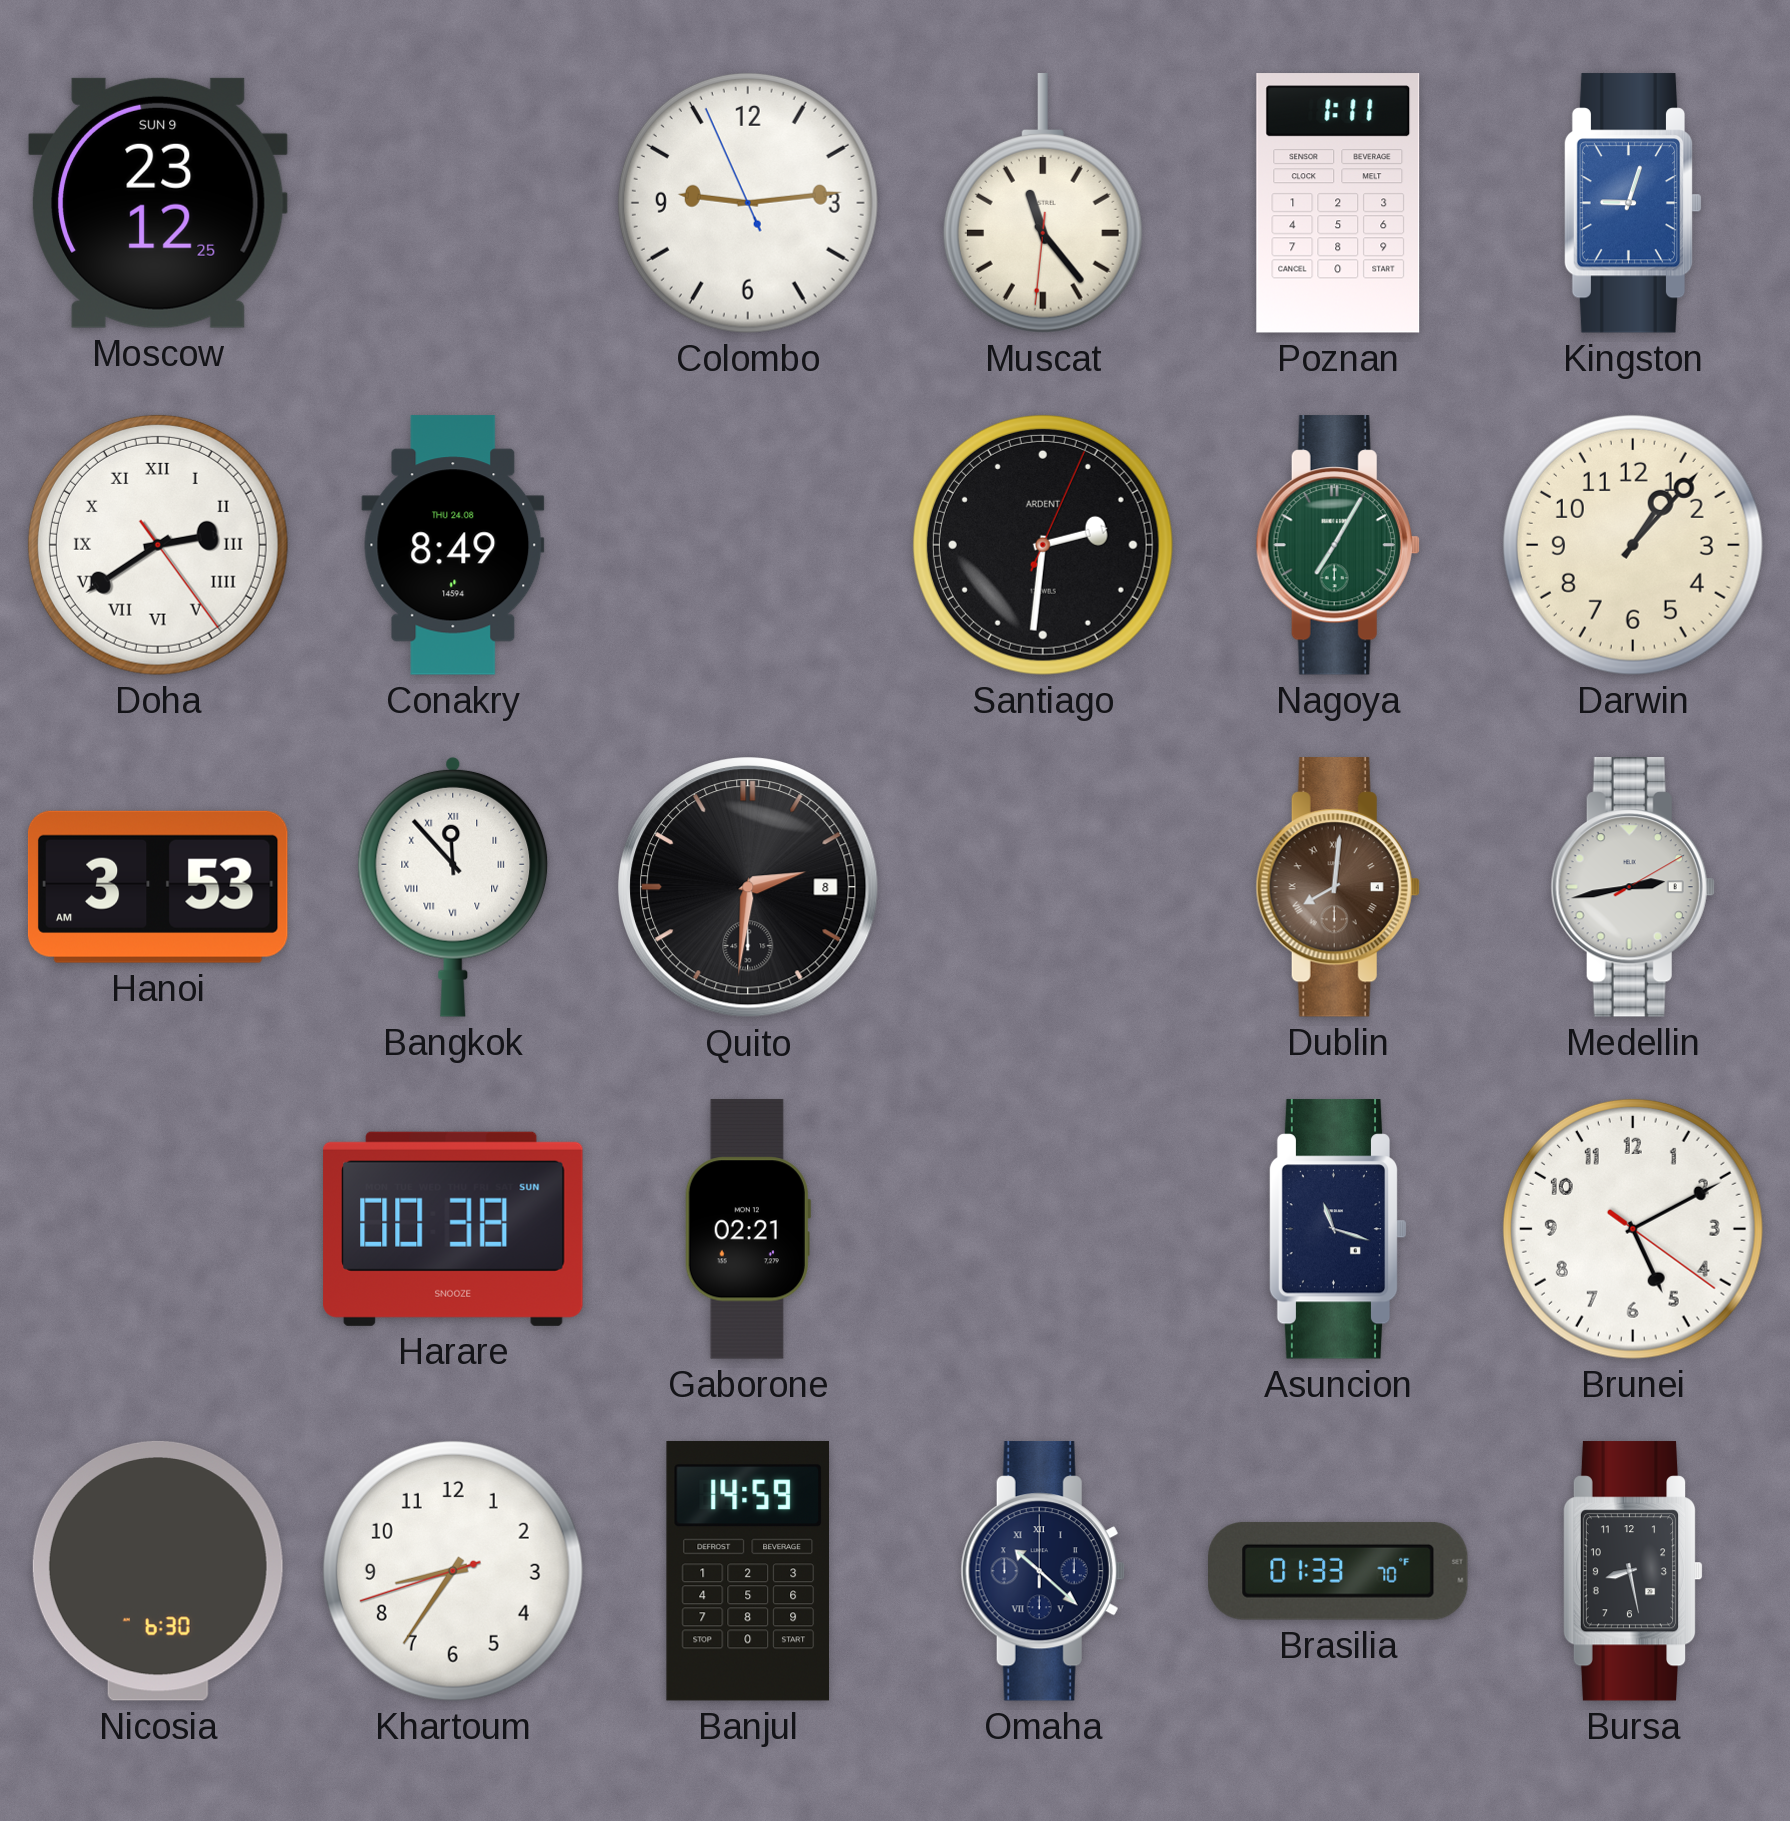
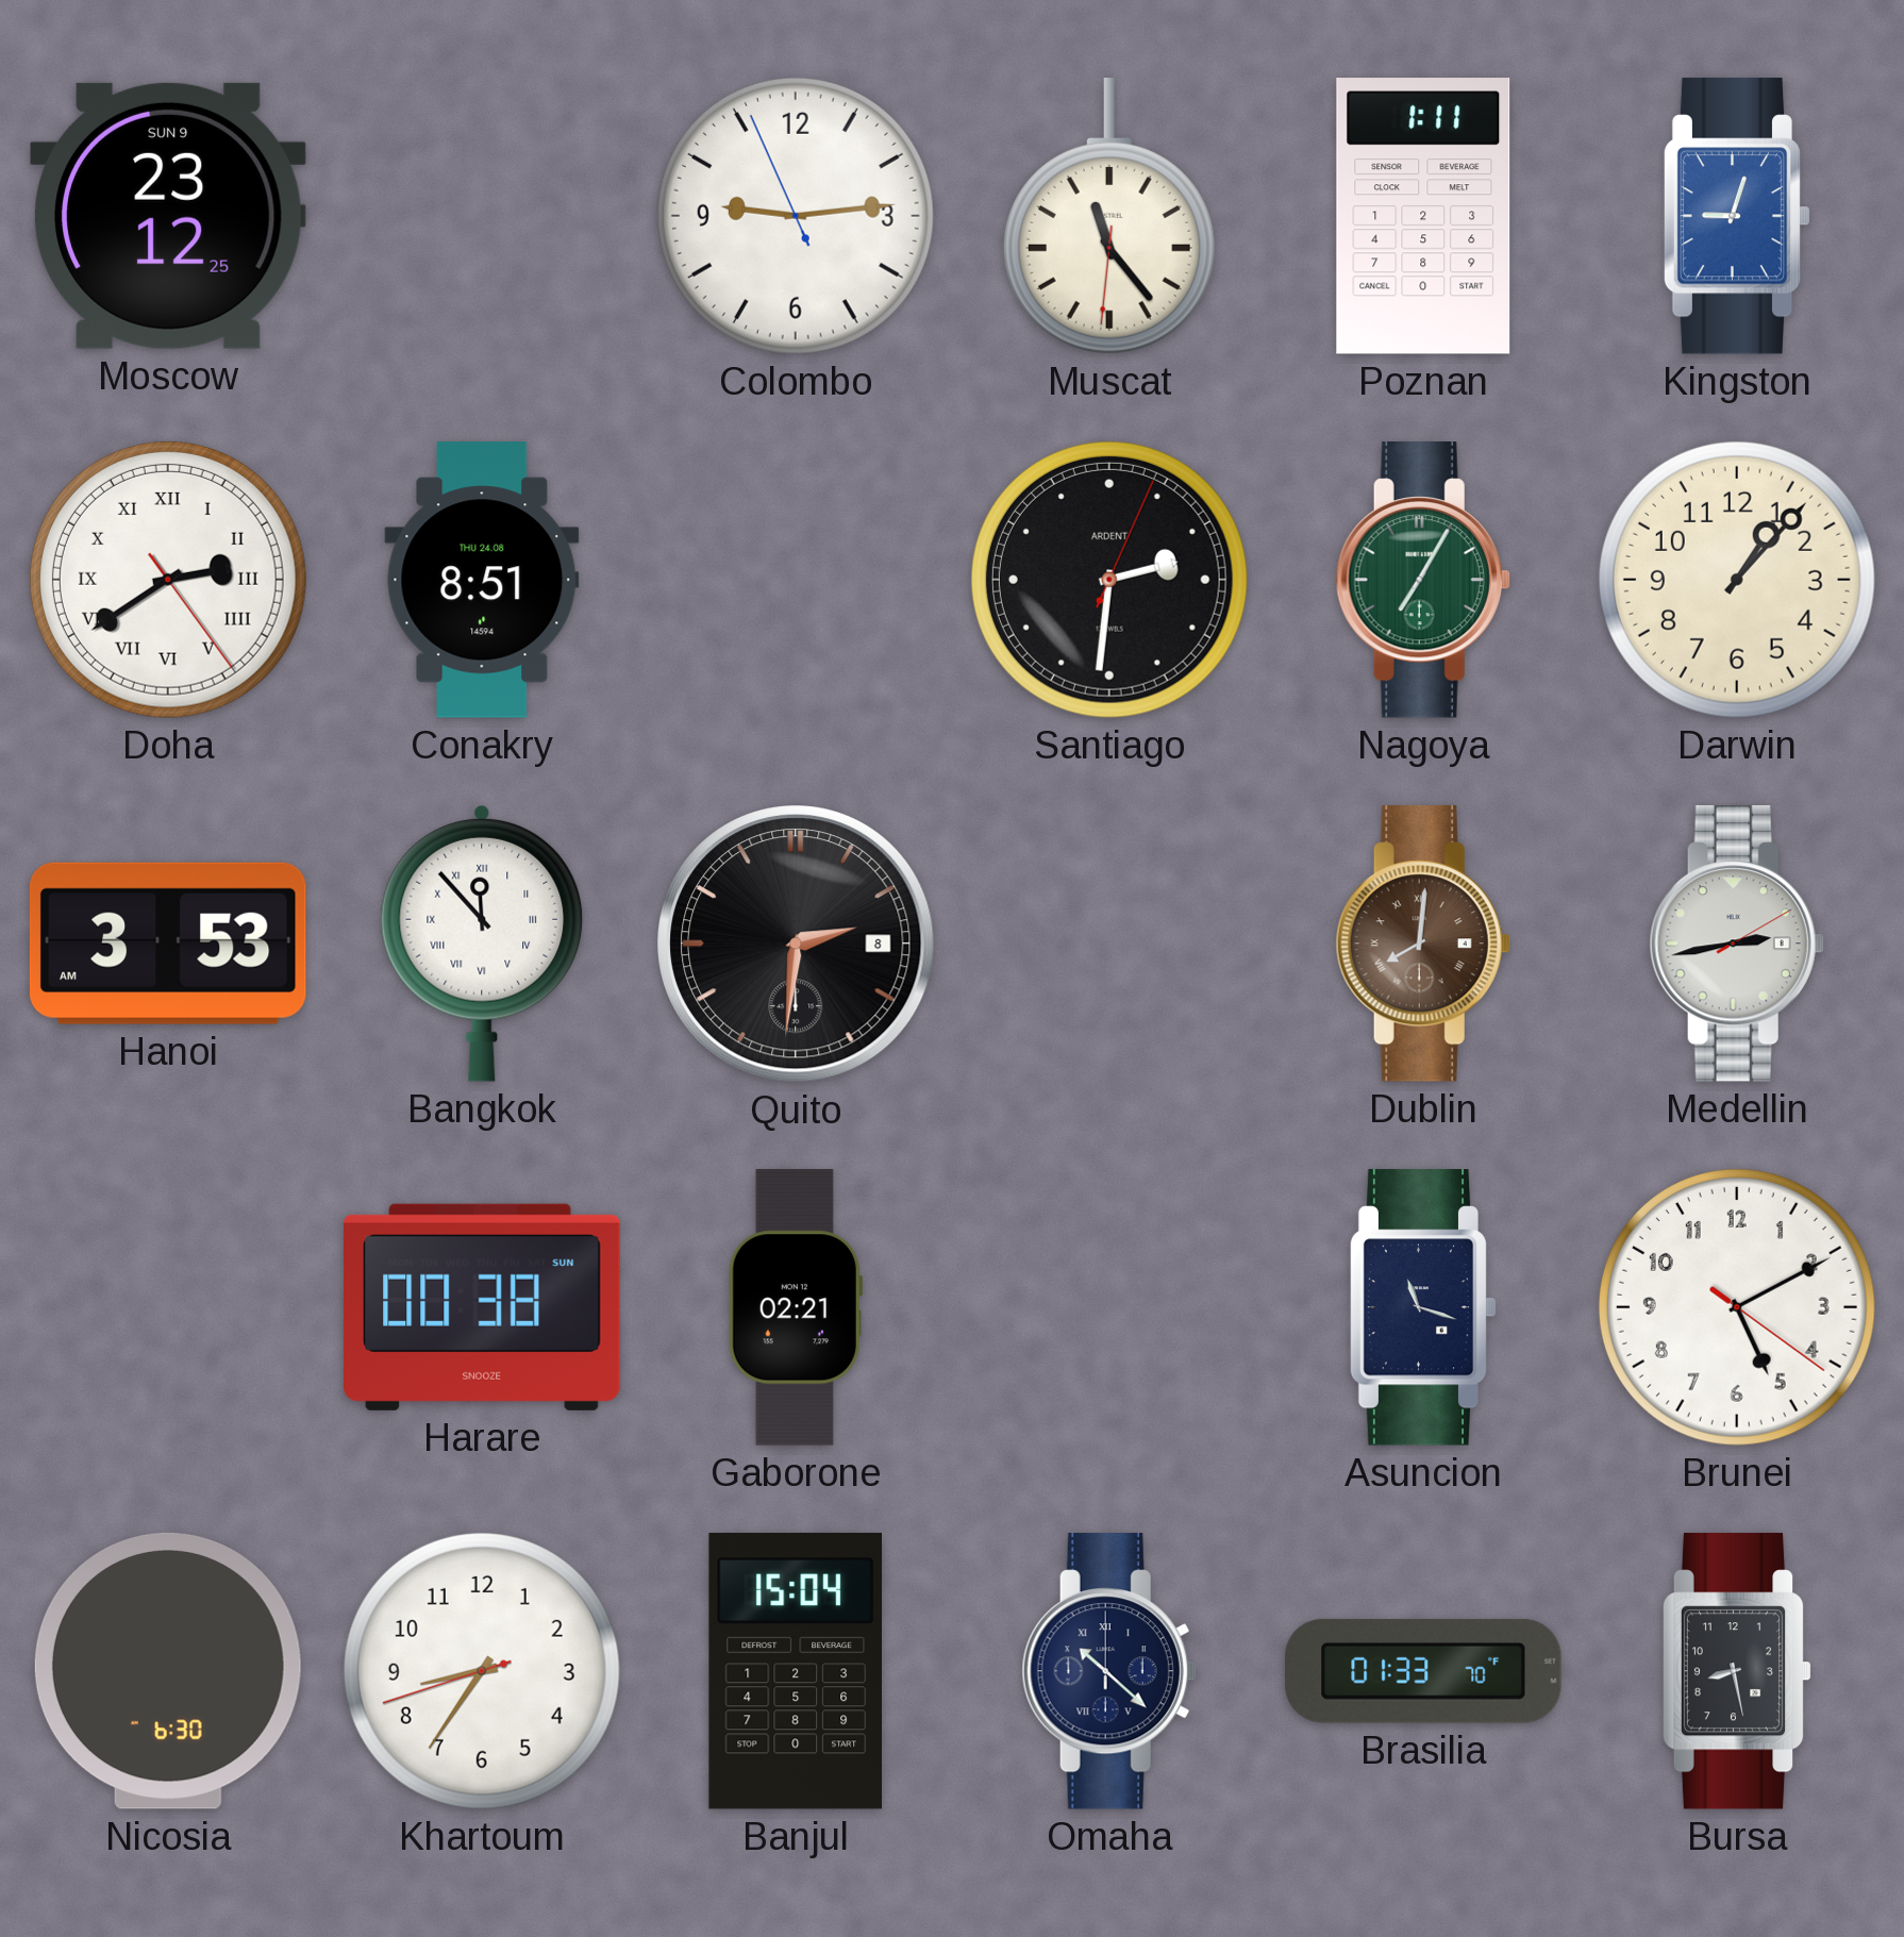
Conakry: 8:49 -> 8:51
Banjul: 14:59 -> 15:04
